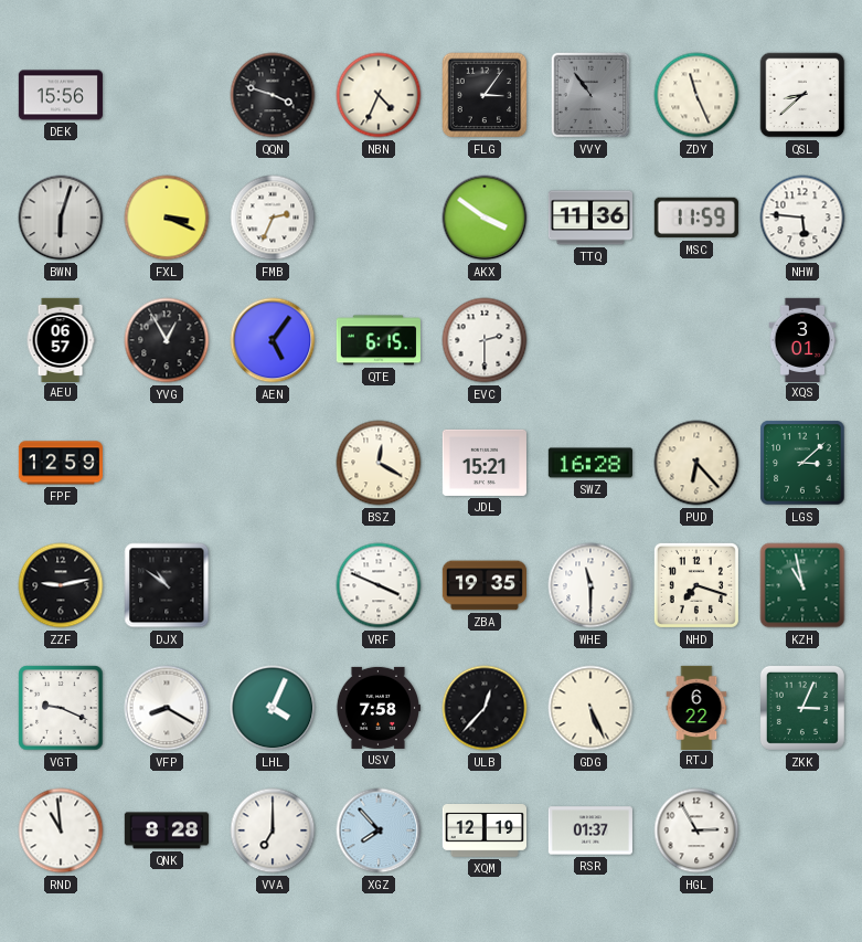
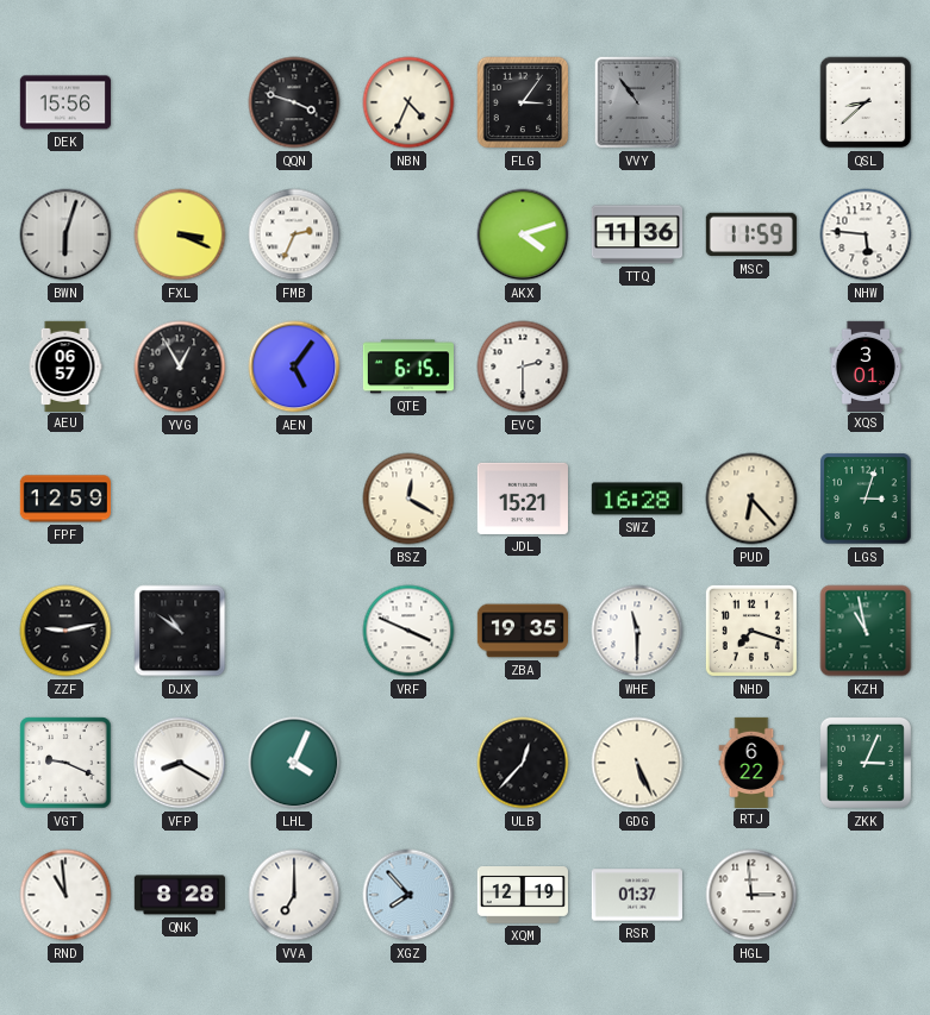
ZDY: 11:26 -> none
AKX: 3:51 -> 4:12
LGS: 3:08 -> 3:03
USV: 7:58 -> none
HGL: 2:55 -> 2:59
